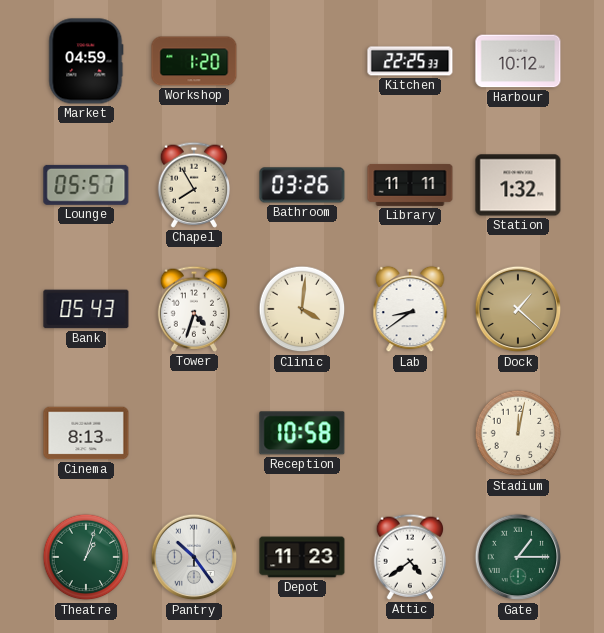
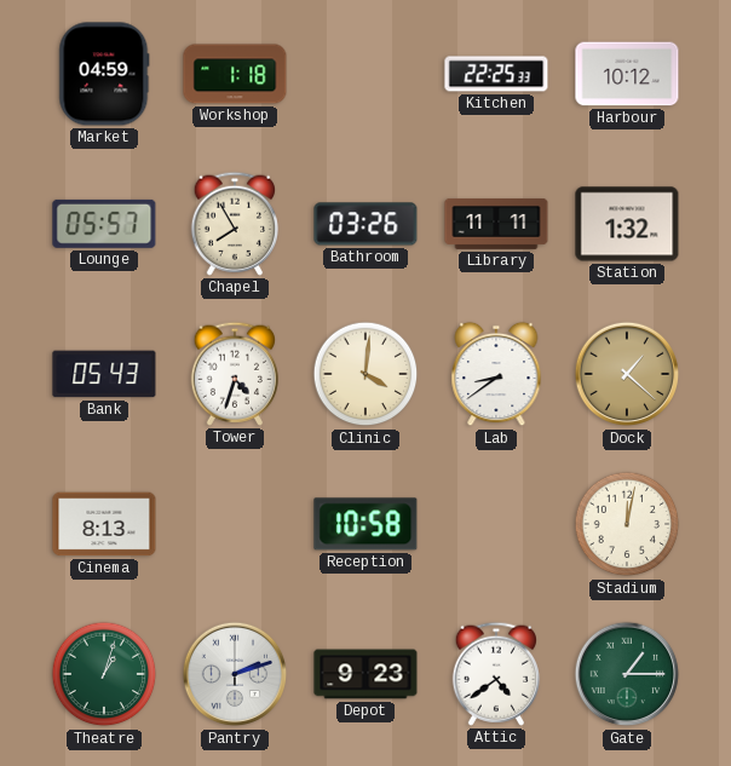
Workshop: 1:20 -> 1:18
Pantry: 10:24 -> 2:12
Depot: 11:23 -> 9:23
